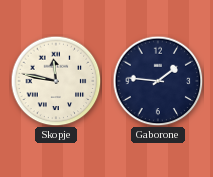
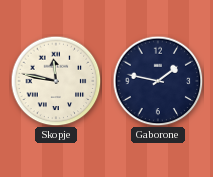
Gaborone: 1:46 -> 1:47
